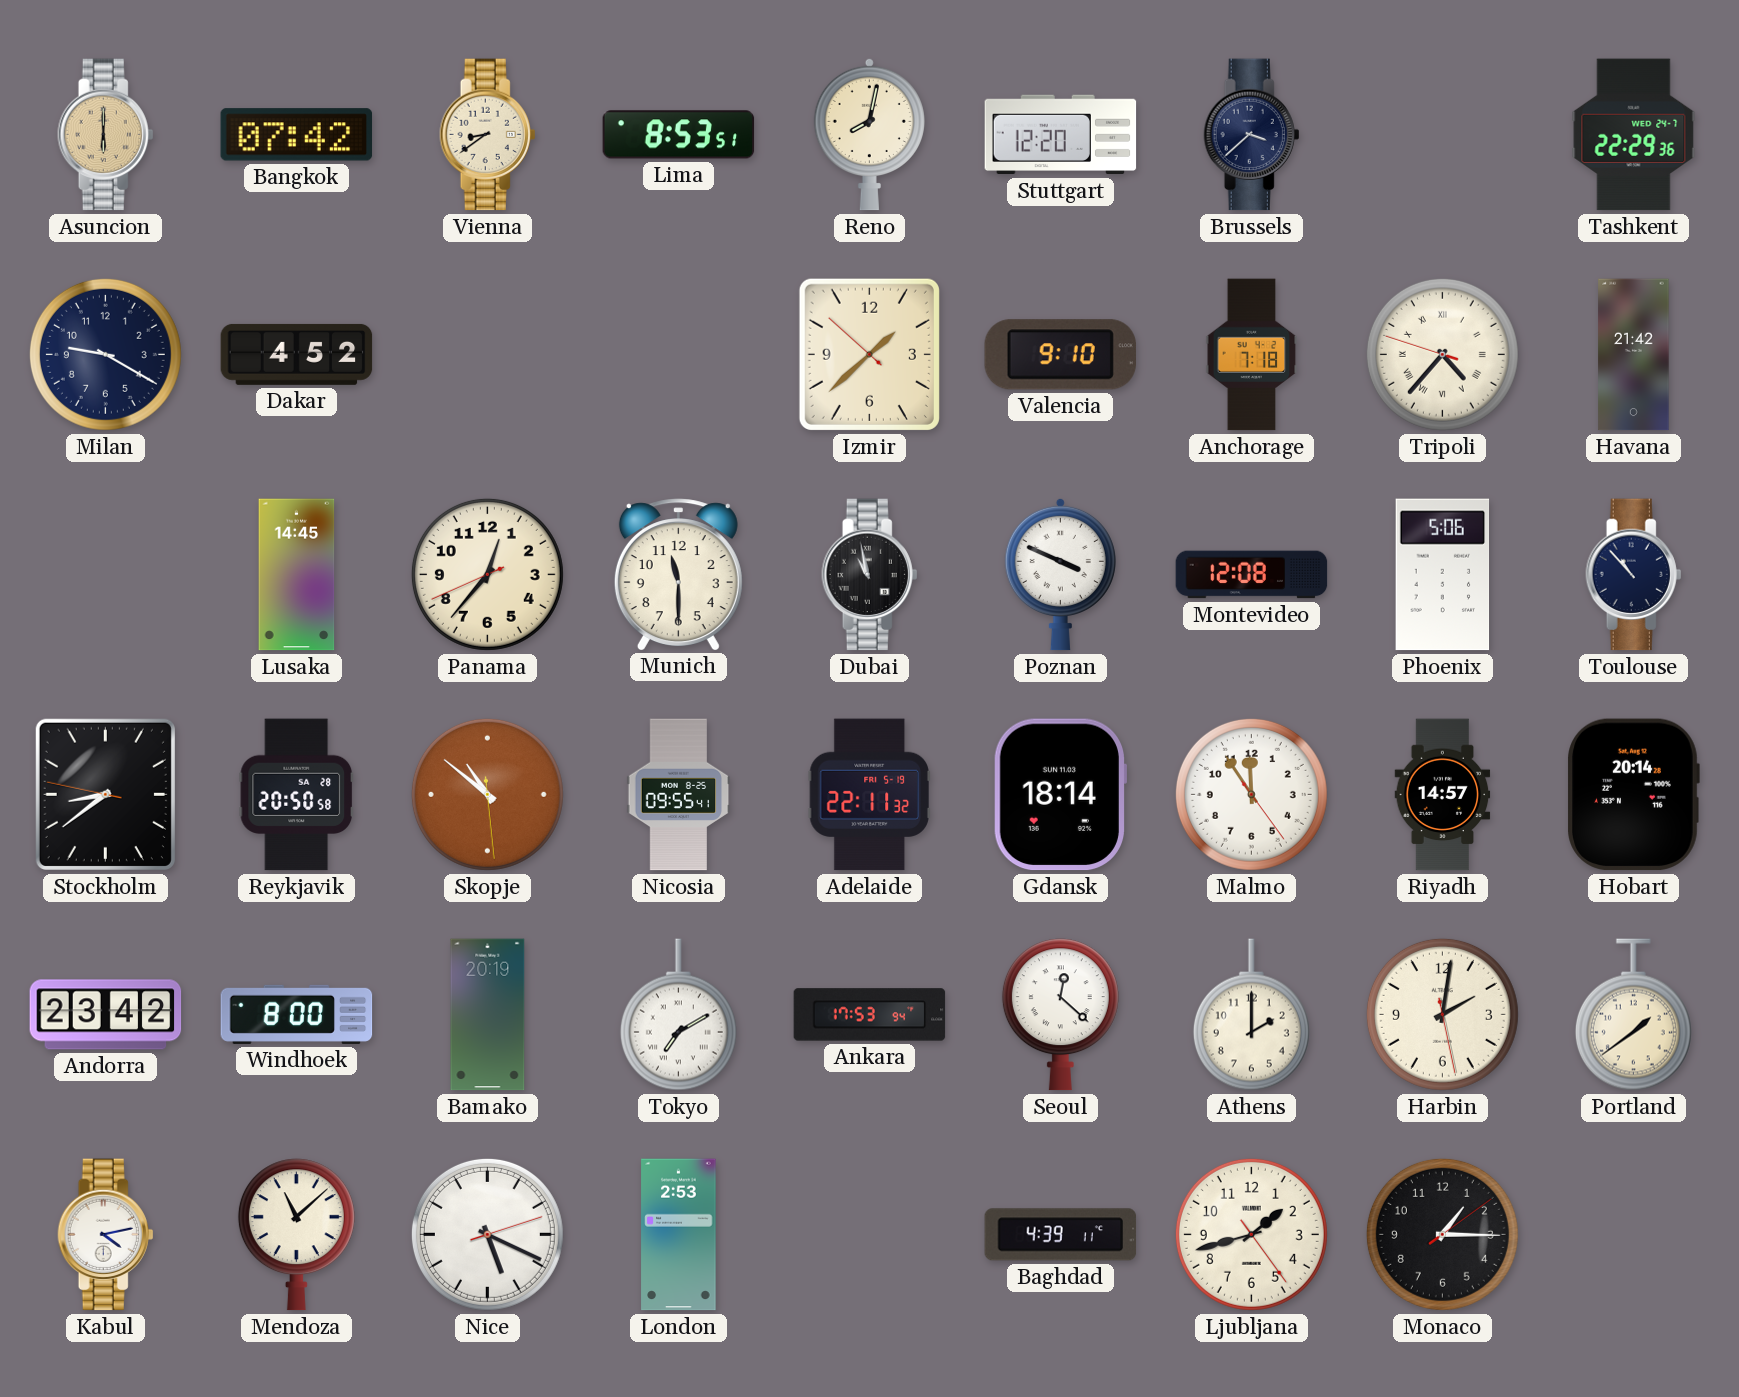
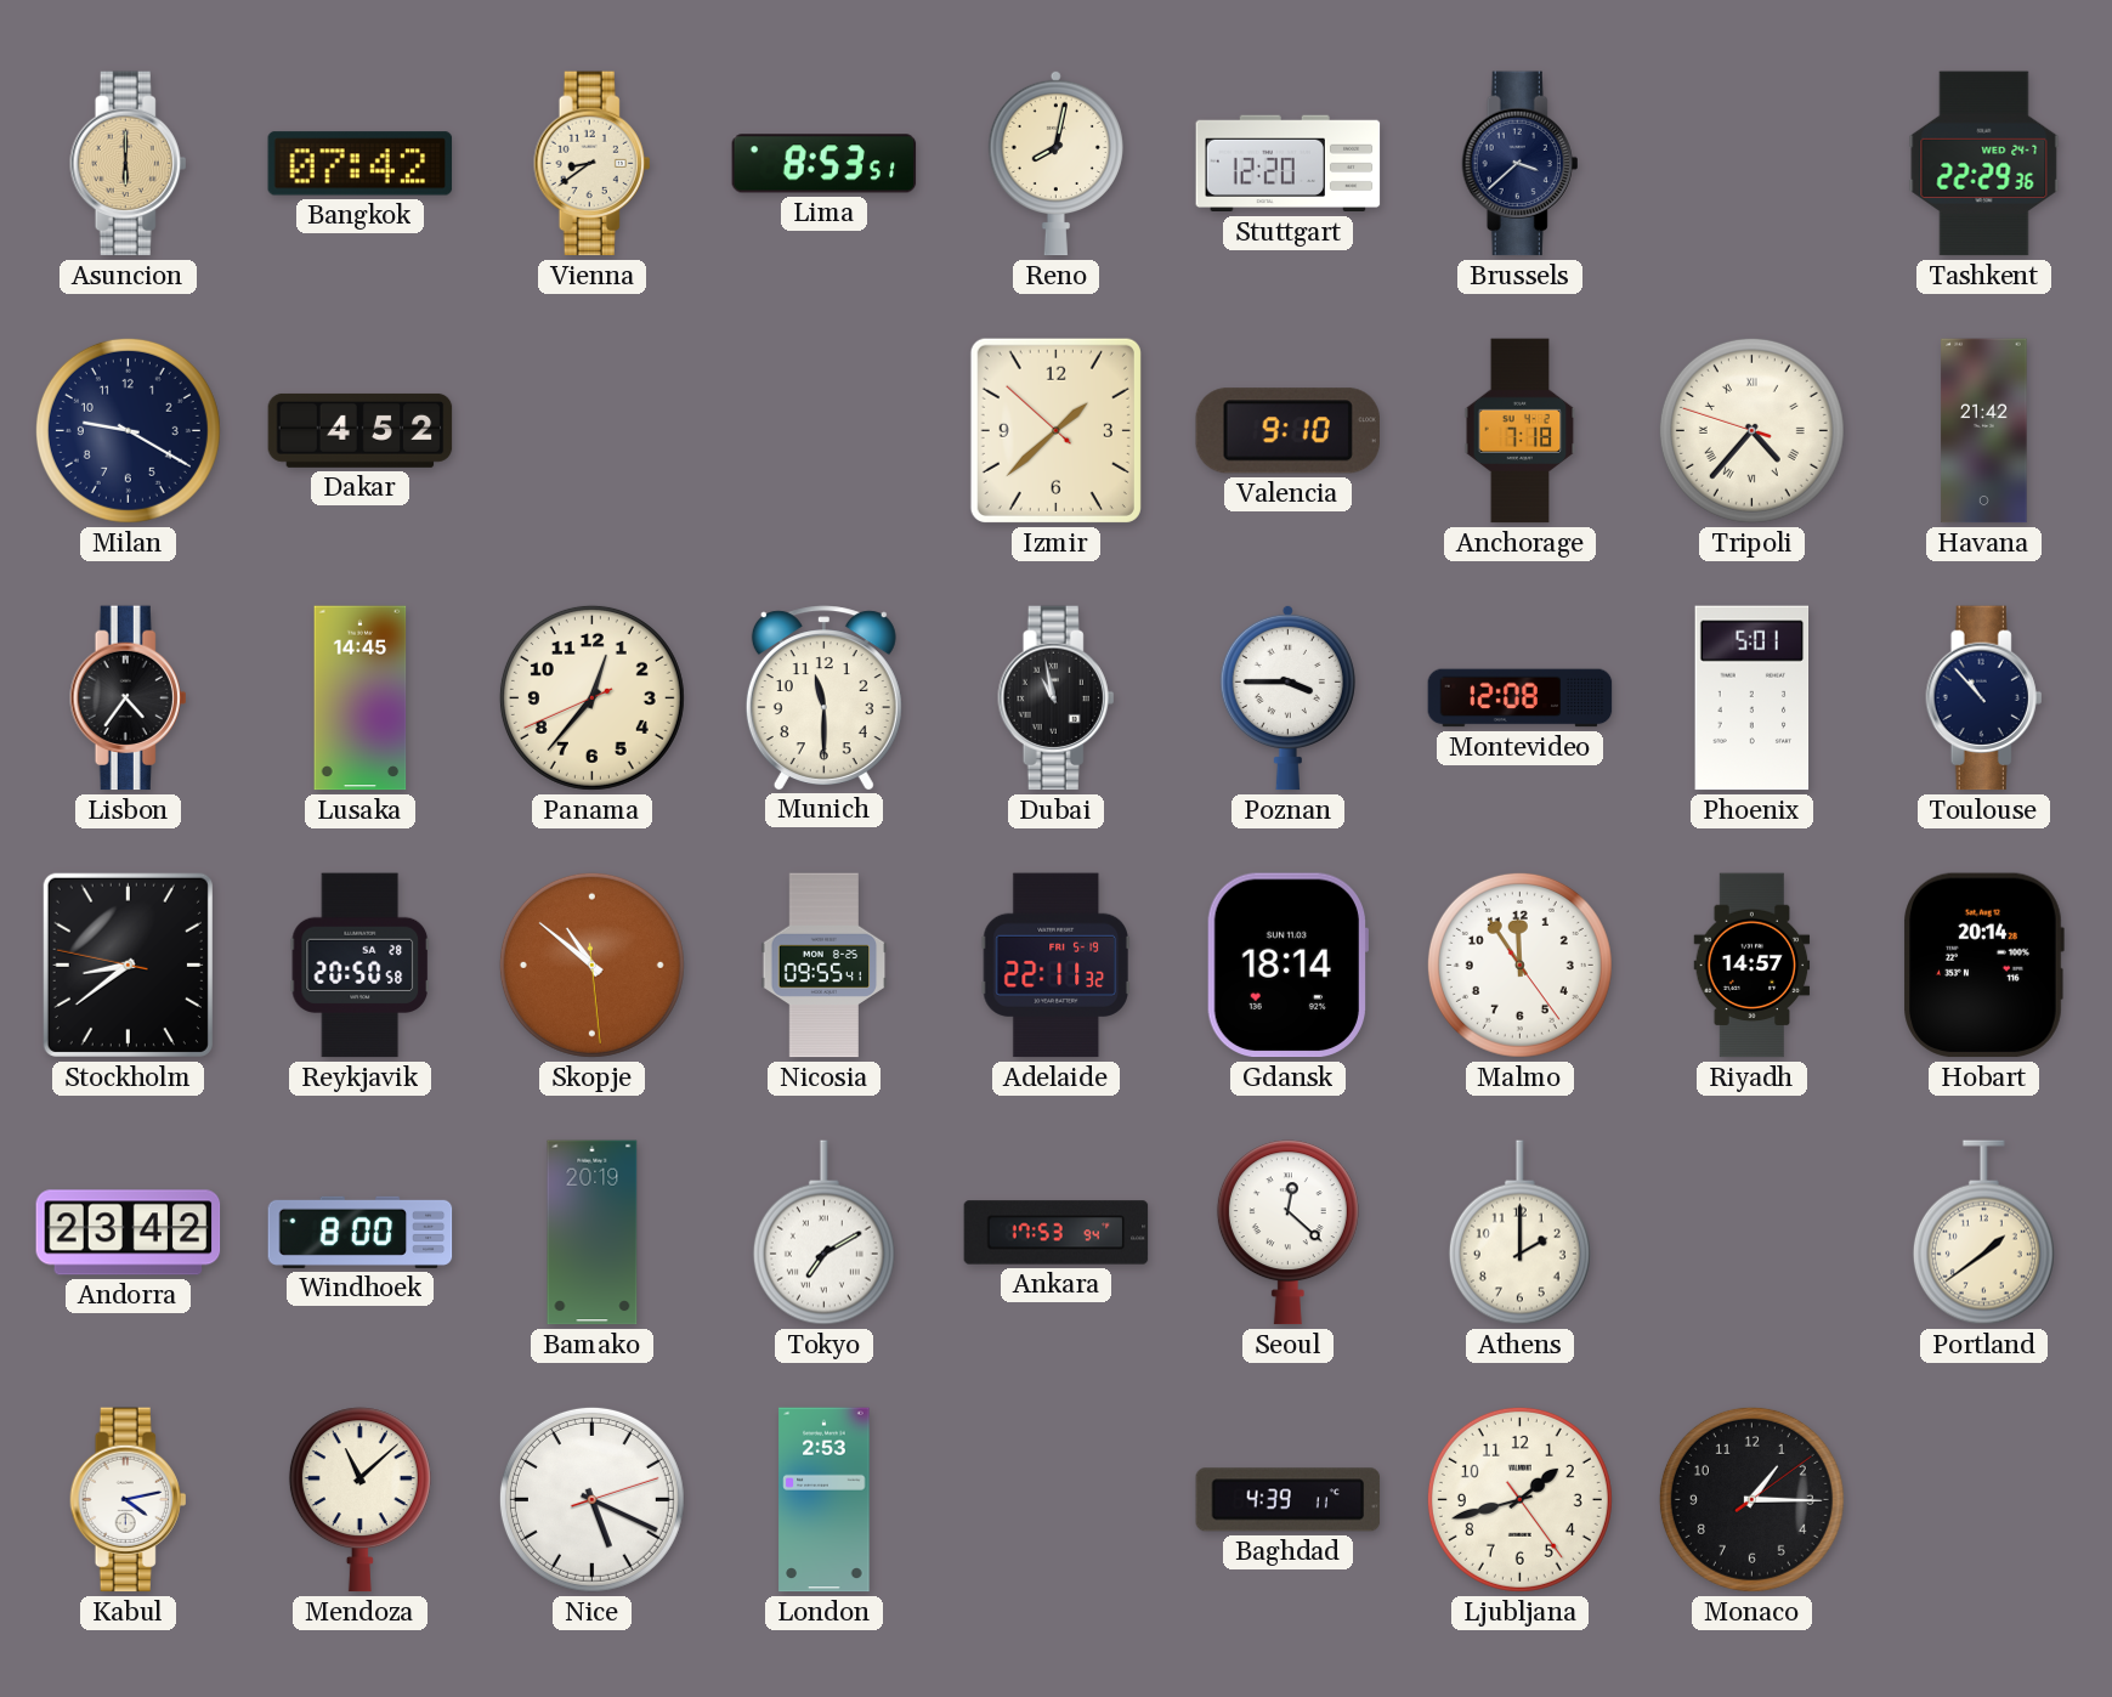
Lisbon: none -> 4:36
Poznan: 3:49 -> 3:45
Phoenix: 5:06 -> 5:01
Harbin: 2:01 -> none
